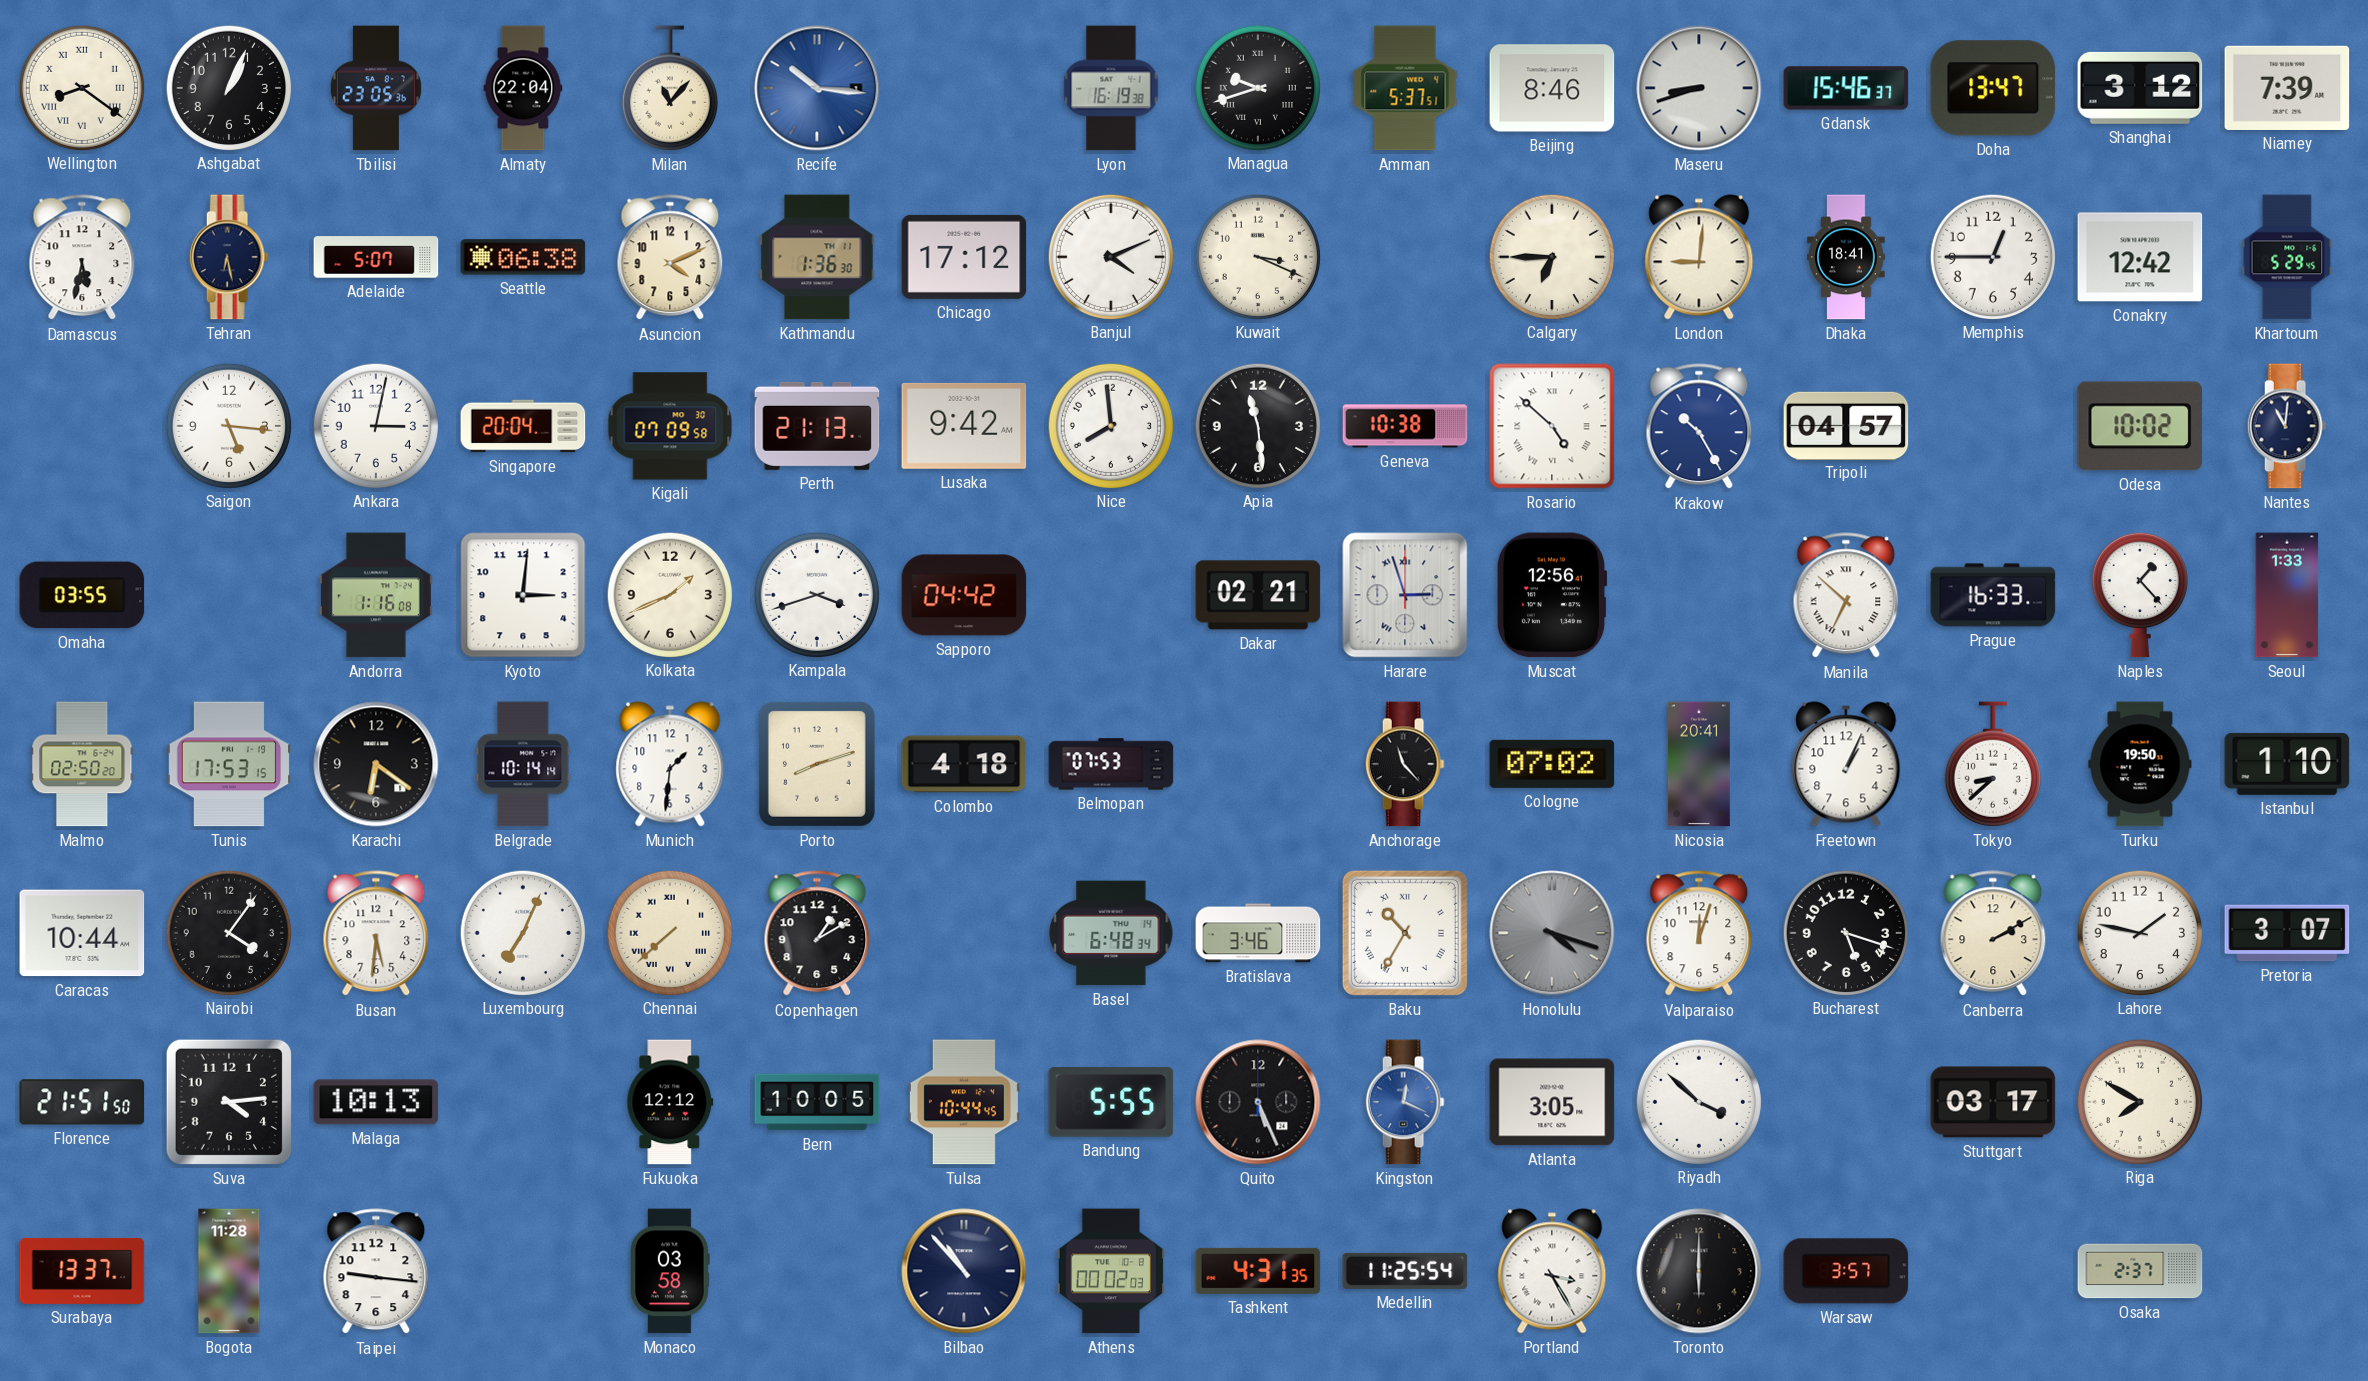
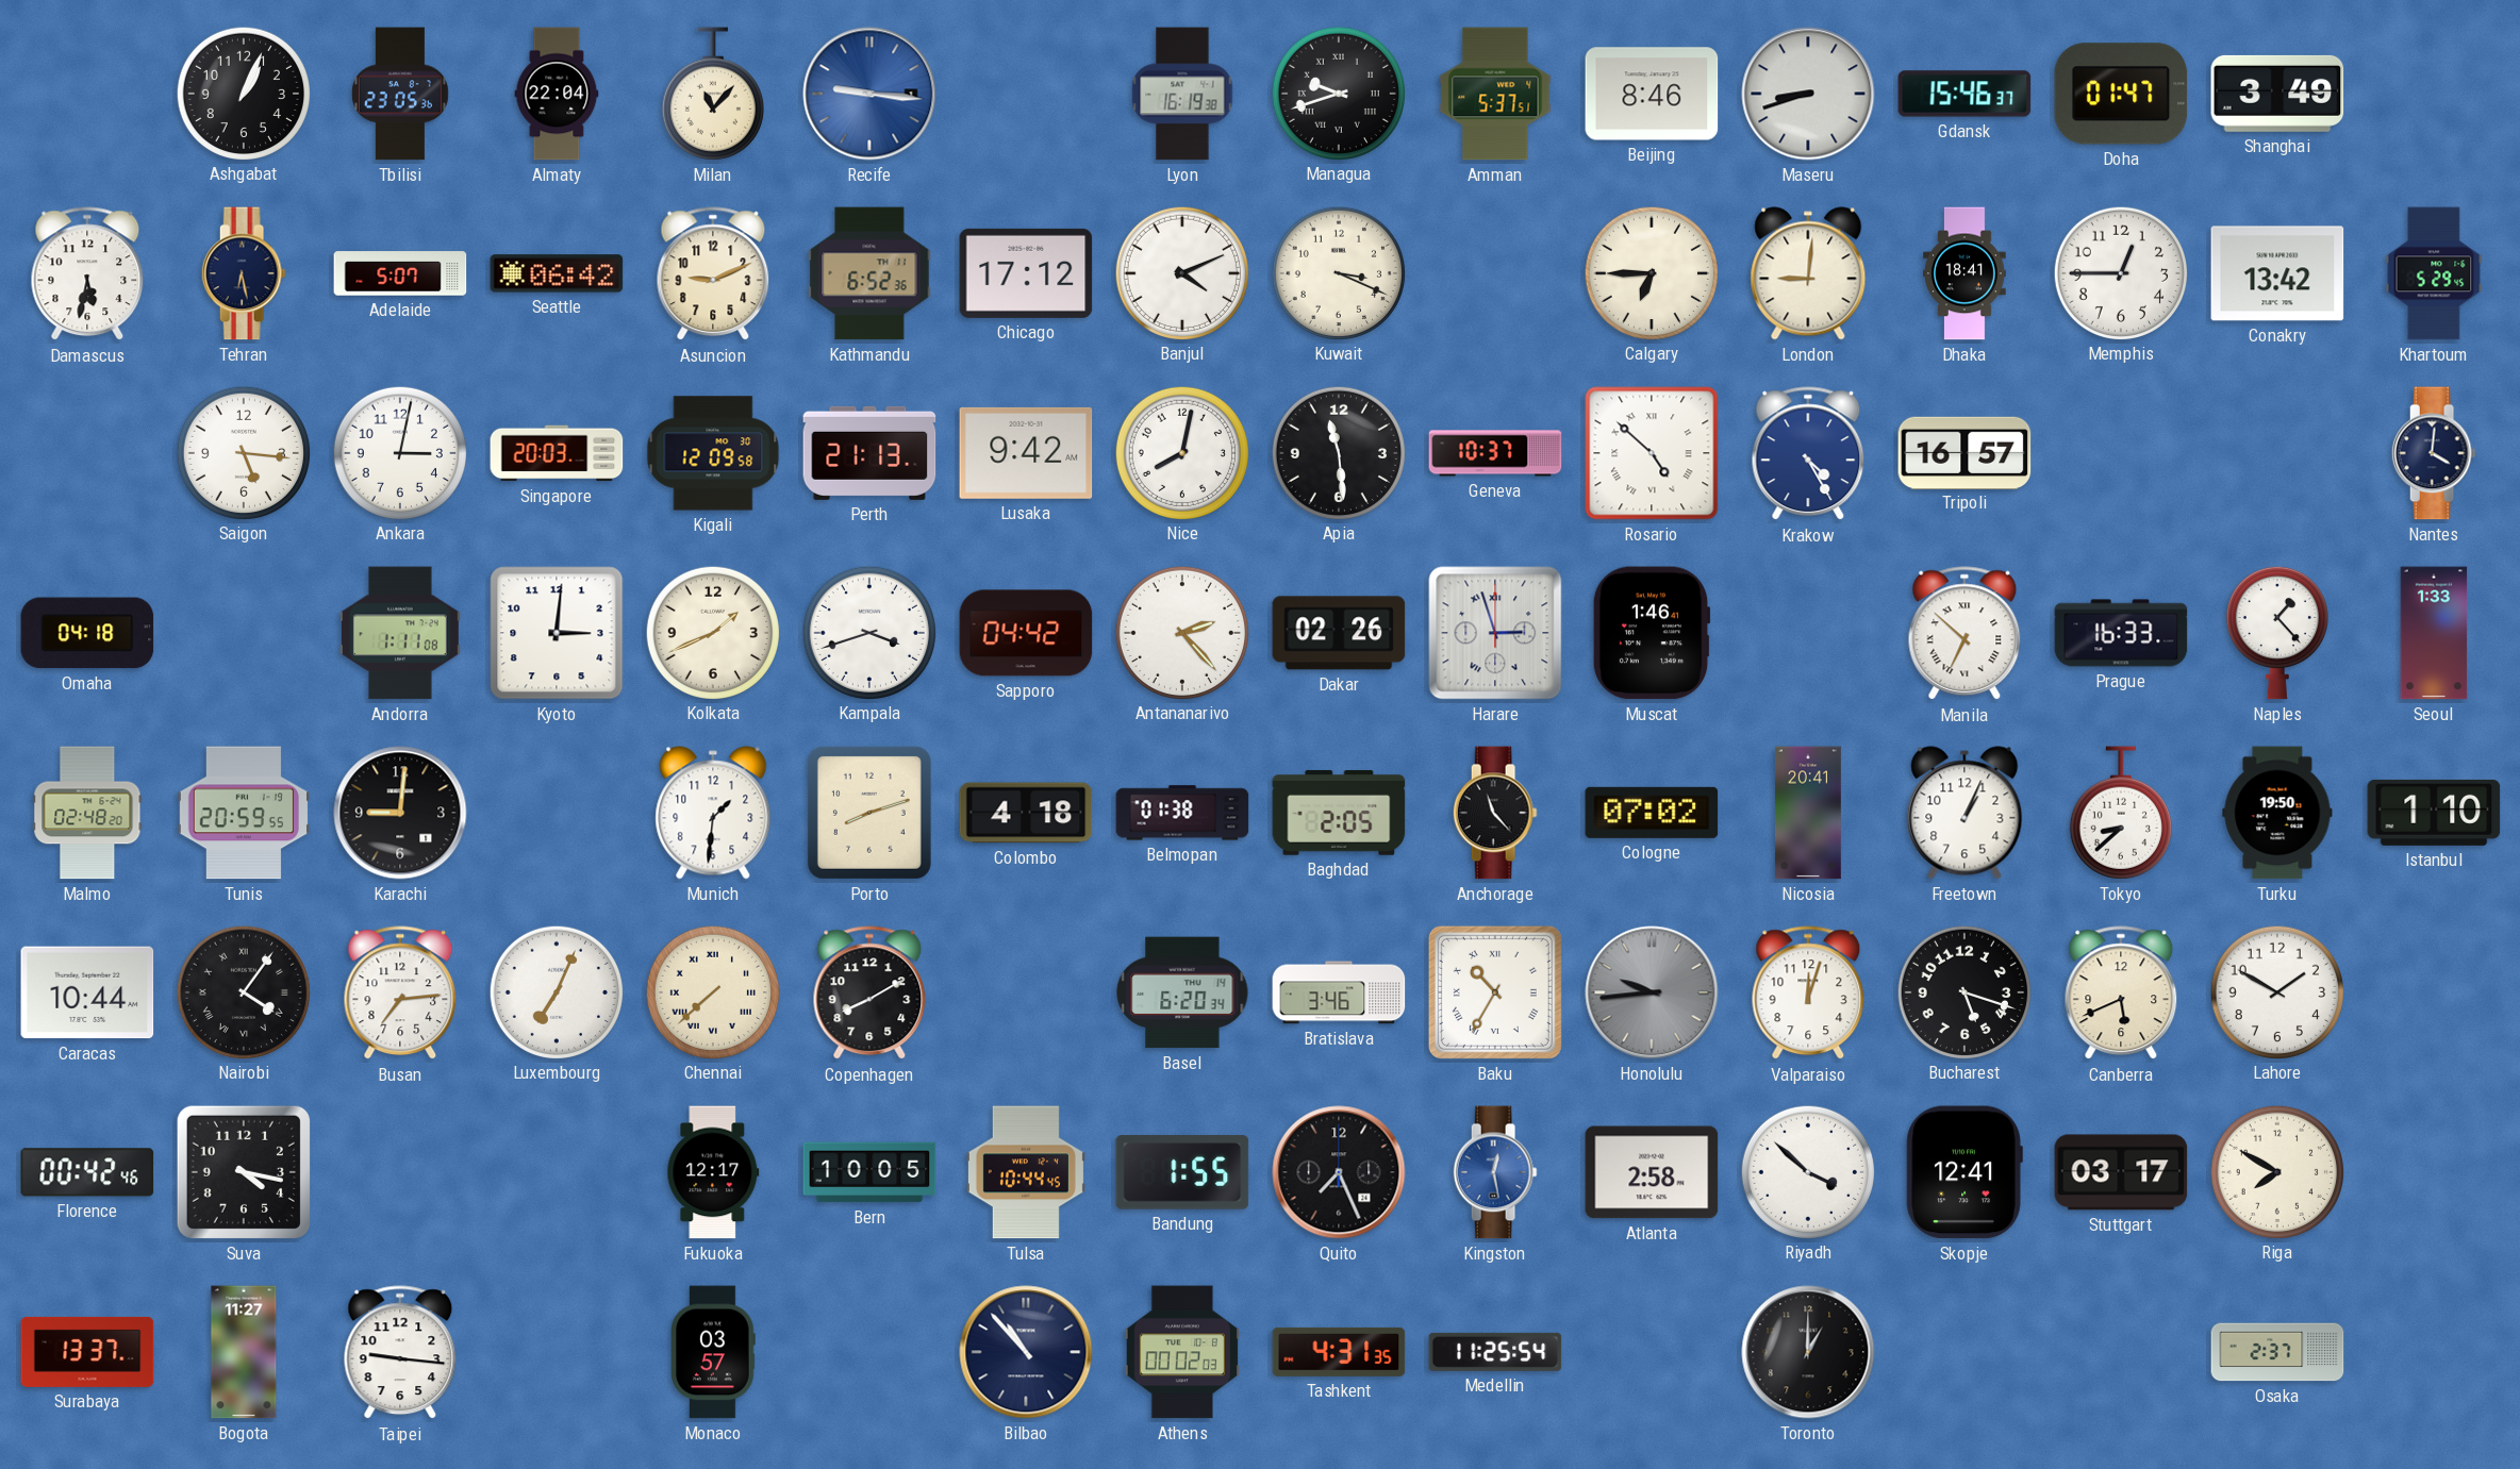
Wellington: 8:21 -> none
Recife: 10:16 -> 9:16
Doha: 13:47 -> 01:47
Shanghai: 3:12 -> 3:49
Niamey: 7:39 -> none
Seattle: 06:38 -> 06:42
Asuncion: 4:11 -> 9:11
Kathmandu: 1:36 -> 6:52
Conakry: 12:42 -> 13:42
Singapore: 20:04 -> 20:03
Kigali: 07:09 -> 12:09
Nice: 7:59 -> 8:02
Geneva: 10:38 -> 10:37
Krakow: 10:25 -> 4:25
Tripoli: 04:57 -> 16:57
Odesa: 10:02 -> none
Nantes: 11:01 -> 4:01
Omaha: 03:55 -> 04:18
Andorra: 1:16 -> 1:11
Antananarivo: none -> 2:23
Dakar: 02:21 -> 02:26
Muscat: 12:56 -> 1:46
Malmo: 02:50 -> 02:48
Tunis: 17:53 -> 20:59
Karachi: 6:21 -> 9:01
Belgrade: 10:14 -> none
Belmopan: 07:53 -> 01:38
Baghdad: none -> 2:05
Nairobi numerals: Arabic -> Roman
Busan: 5:31 -> 7:14
Copenhagen: 1:10 -> 8:10
Basel: 6:48 -> 6:20
Honolulu: 4:18 -> 9:44
Canberra: 2:10 -> 5:41
Lahore: 1:47 -> 1:50
Pretoria: 3:07 -> none
Florence: 21:51 -> 00:42
Suva: 4:14 -> 4:17
Malaga: 10:13 -> none
Fukuoka: 12:12 -> 12:17
Bandung: 5:55 -> 1:55
Quito: 5:26 -> 7:26
Kingston: 12:19 -> 12:28
Atlanta: 3:05 -> 2:58
Skopje: none -> 12:41
Bogota: 11:28 -> 11:27
Monaco: 03:58 -> 03:57
Portland: 3:25 -> none
Toronto: 6:00 -> 1:00
Warsaw: 3:57 -> none
